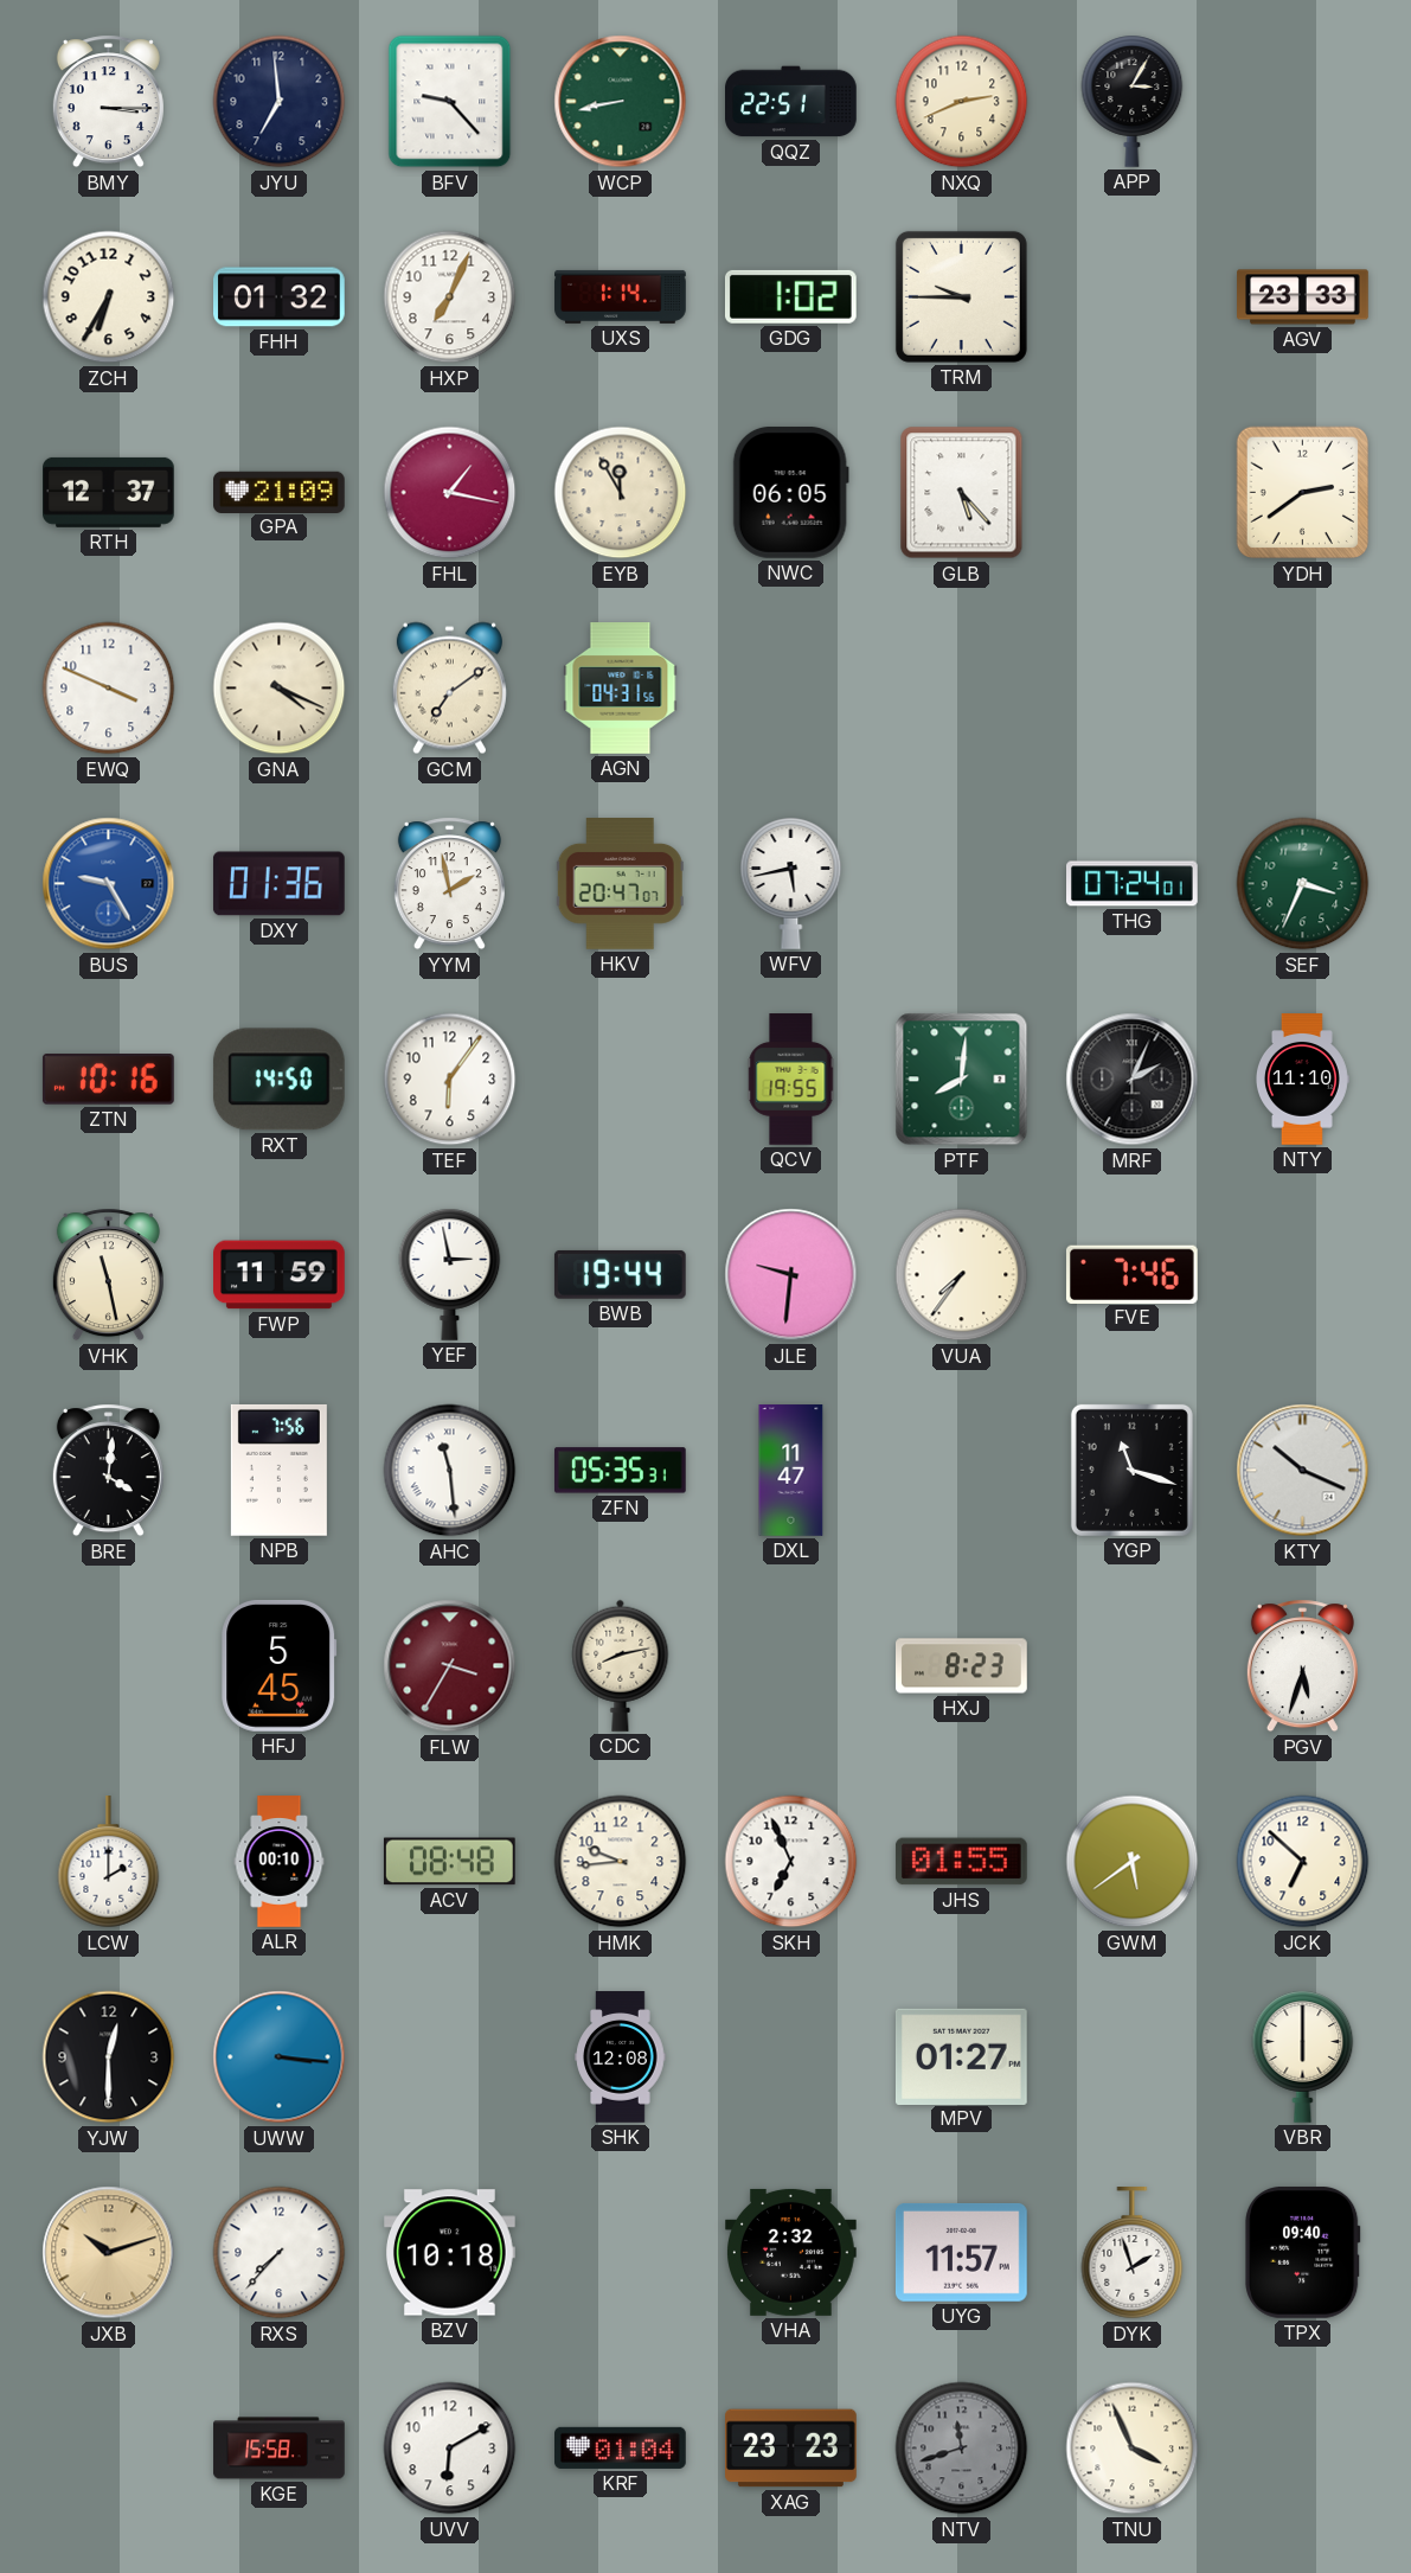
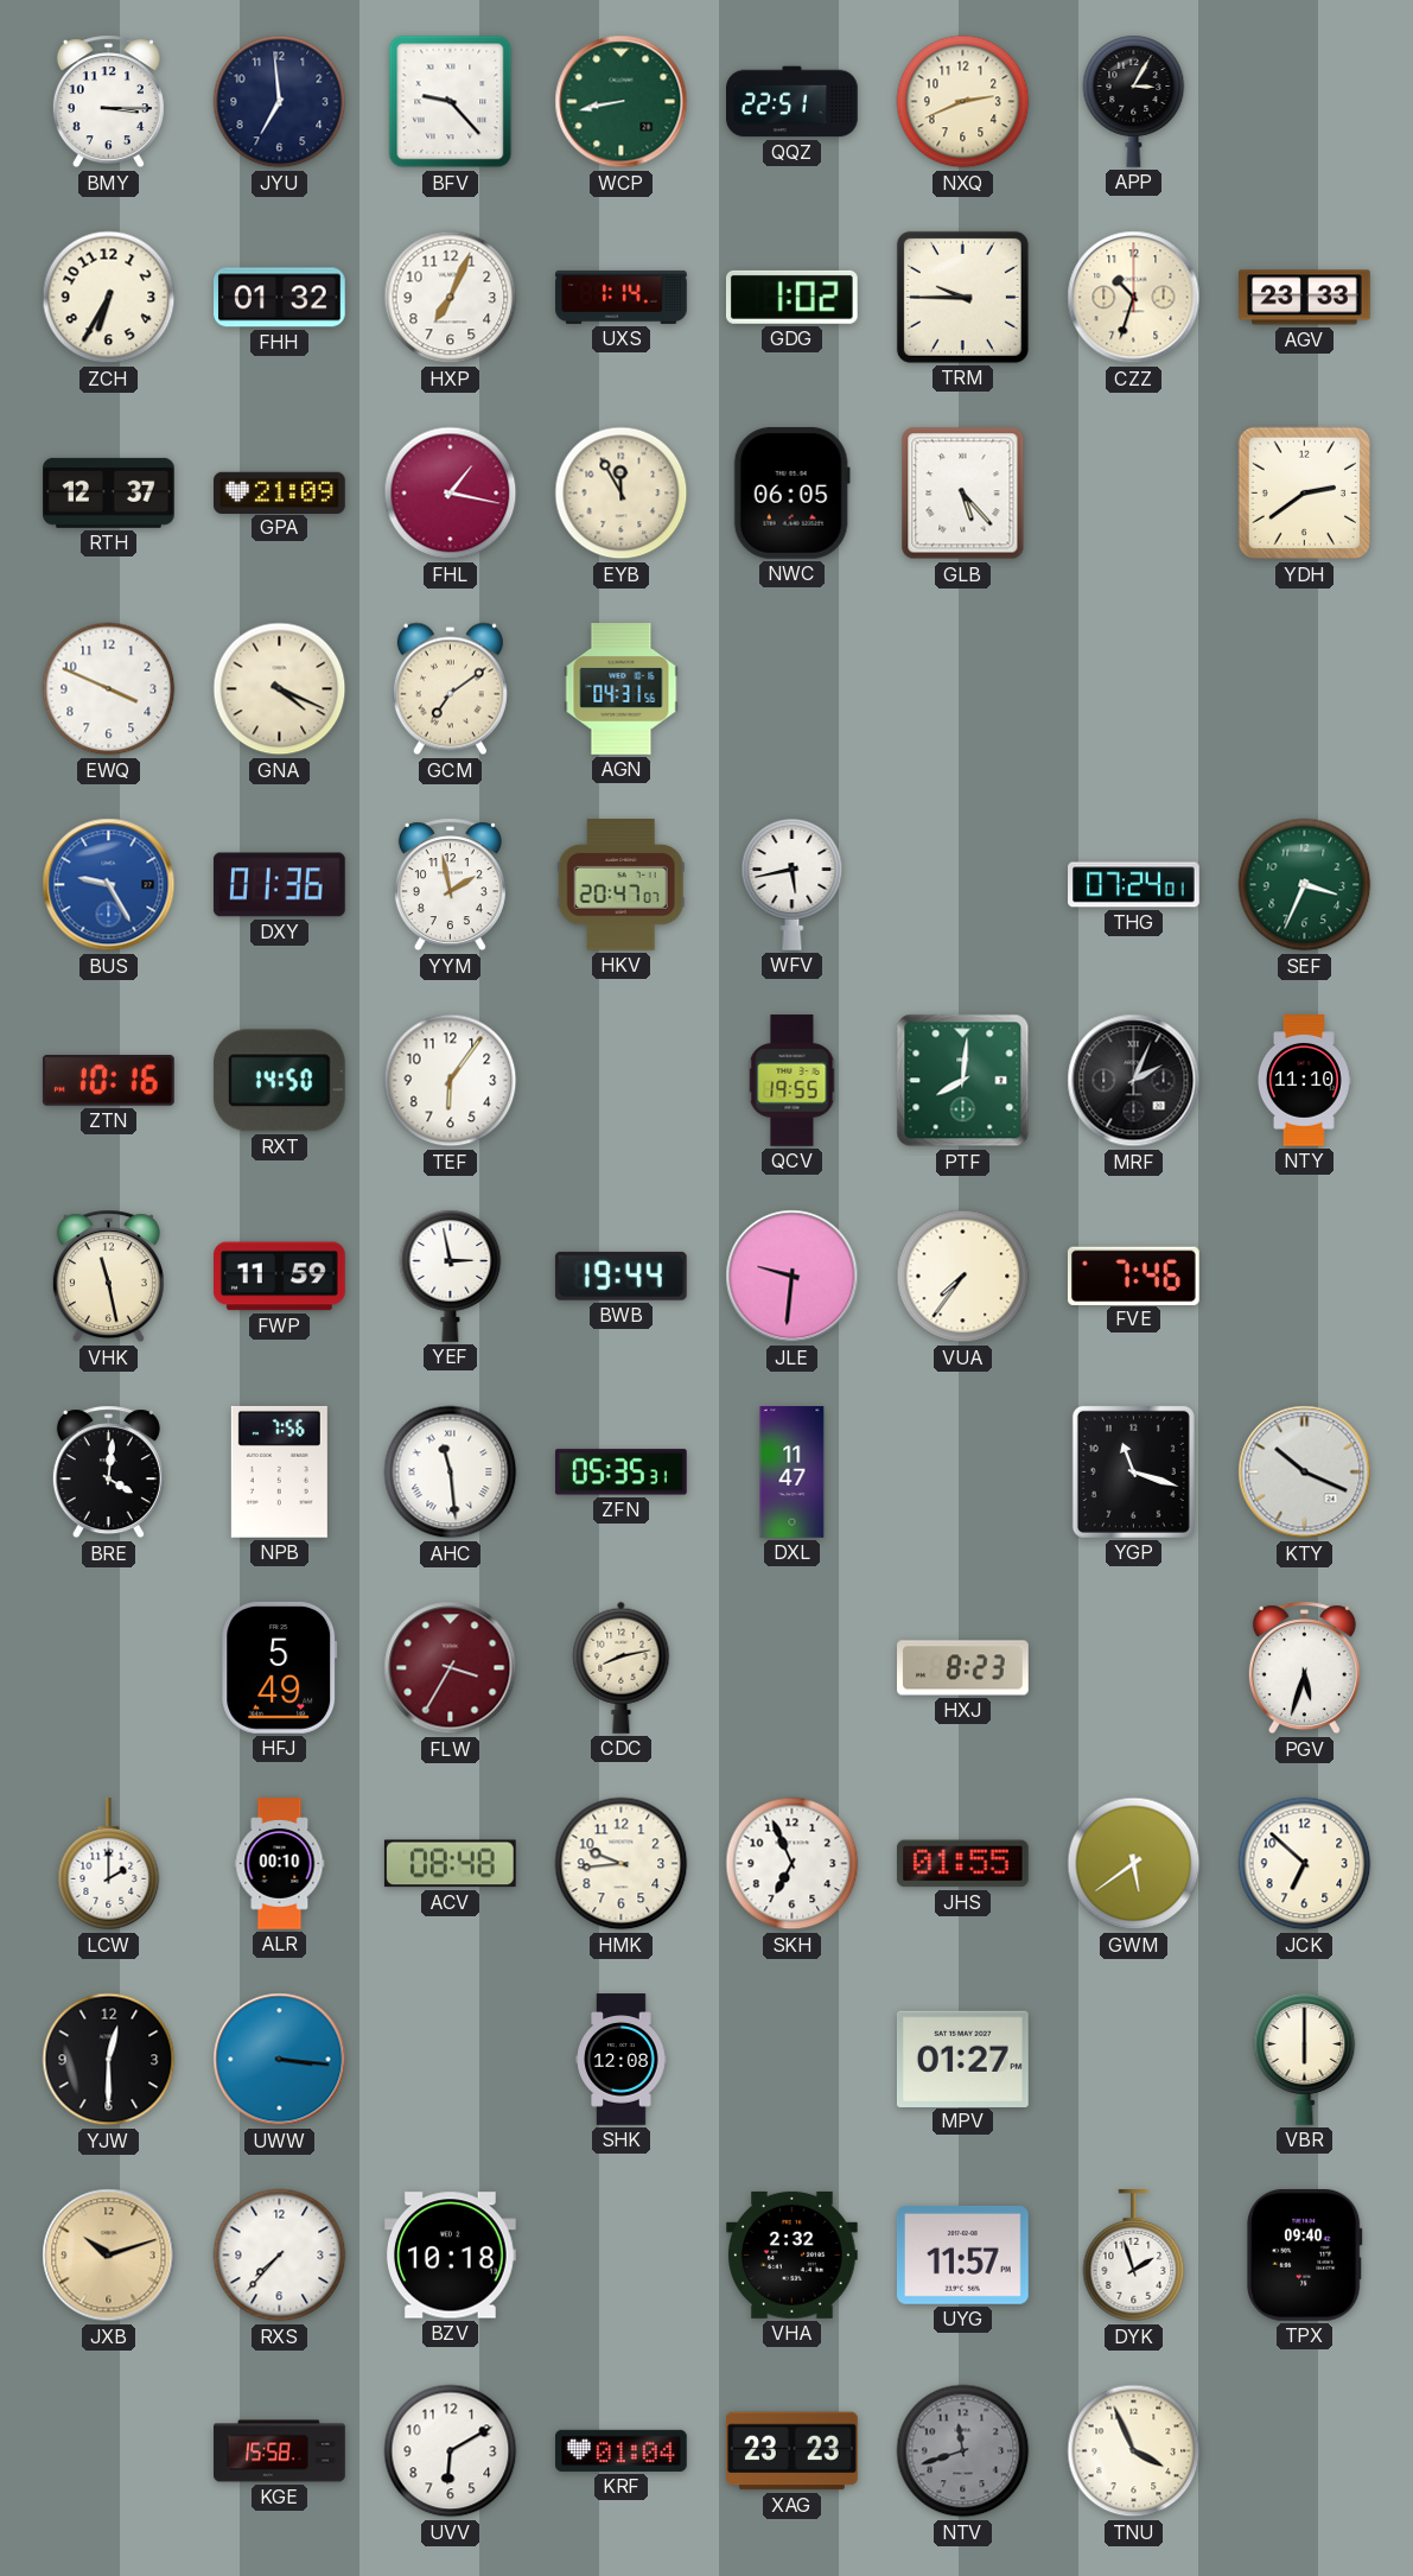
CZZ: none -> 10:33
HFJ: 5:45 -> 5:49
